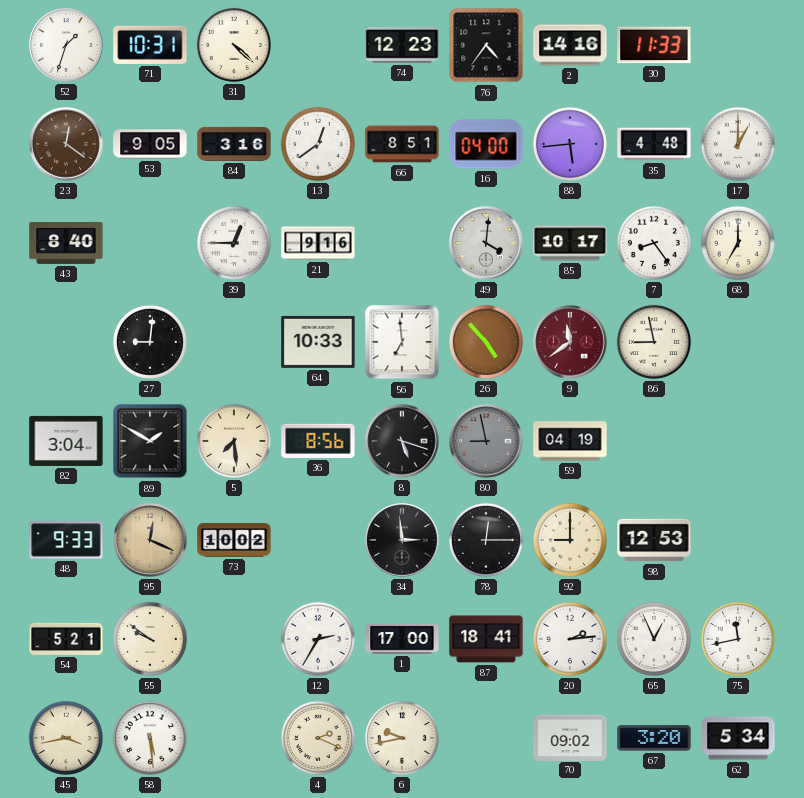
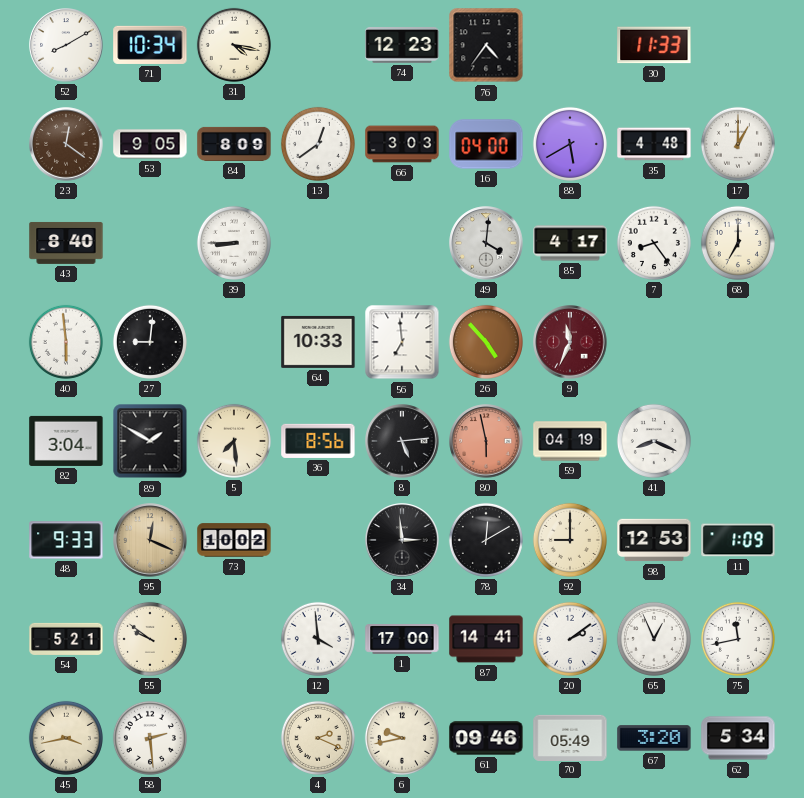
52: 1:33 -> 8:10
71: 10:31 -> 10:34
31: 4:22 -> 4:17
2: 14:16 -> none
84: 3:16 -> 8:09
66: 8:51 -> 3:03
88: 5:44 -> 5:40
39: 12:45 -> 8:45
21: 9:16 -> none
85: 10:17 -> 4:17
40: none -> 5:59
9: 11:39 -> 11:34
86: 8:58 -> none
8: 5:18 -> 5:14
80: 8:58 -> 5:58
80 dial: grey -> salmon
41: none -> 8:19
78: 12:15 -> 12:10
11: none -> 1:09
12: 2:35 -> 3:59
87: 18:41 -> 14:41
20: 2:14 -> 2:09
58: 5:29 -> 2:29
61: none -> 09:46
70: 09:02 -> 05:49
